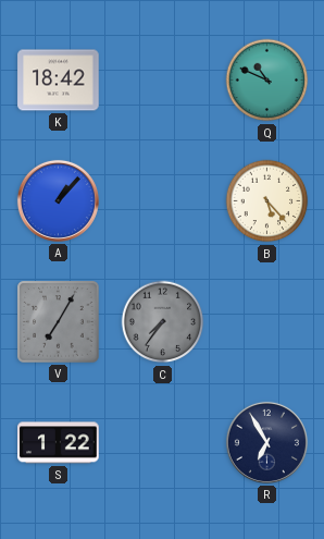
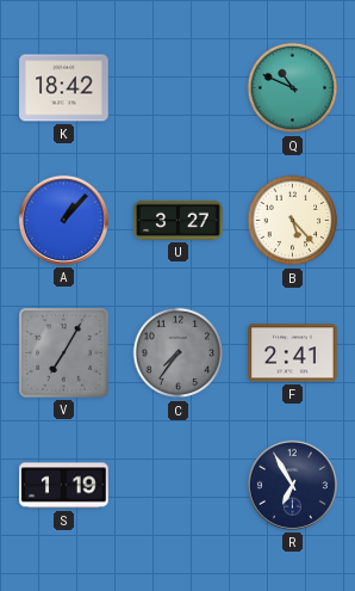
U: none -> 3:27
F: none -> 2:41
S: 1:22 -> 1:19
